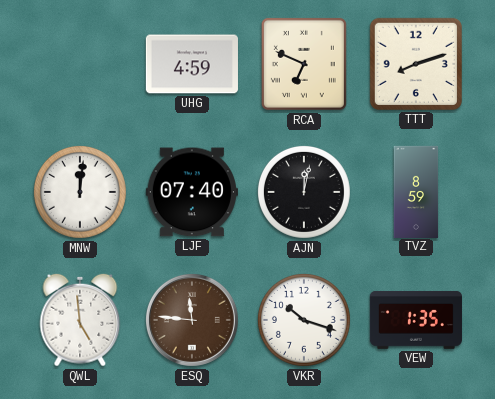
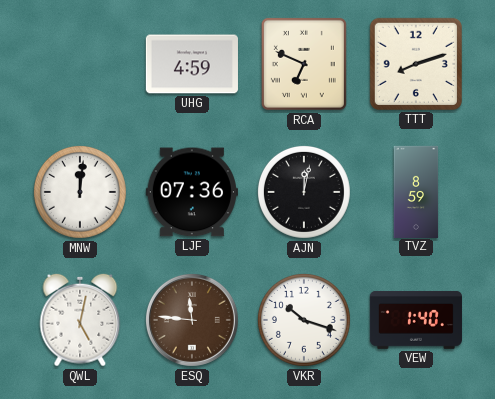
LJF: 07:40 -> 07:36
QWL: 4:59 -> 5:02
VEW: 1:35 -> 1:40
